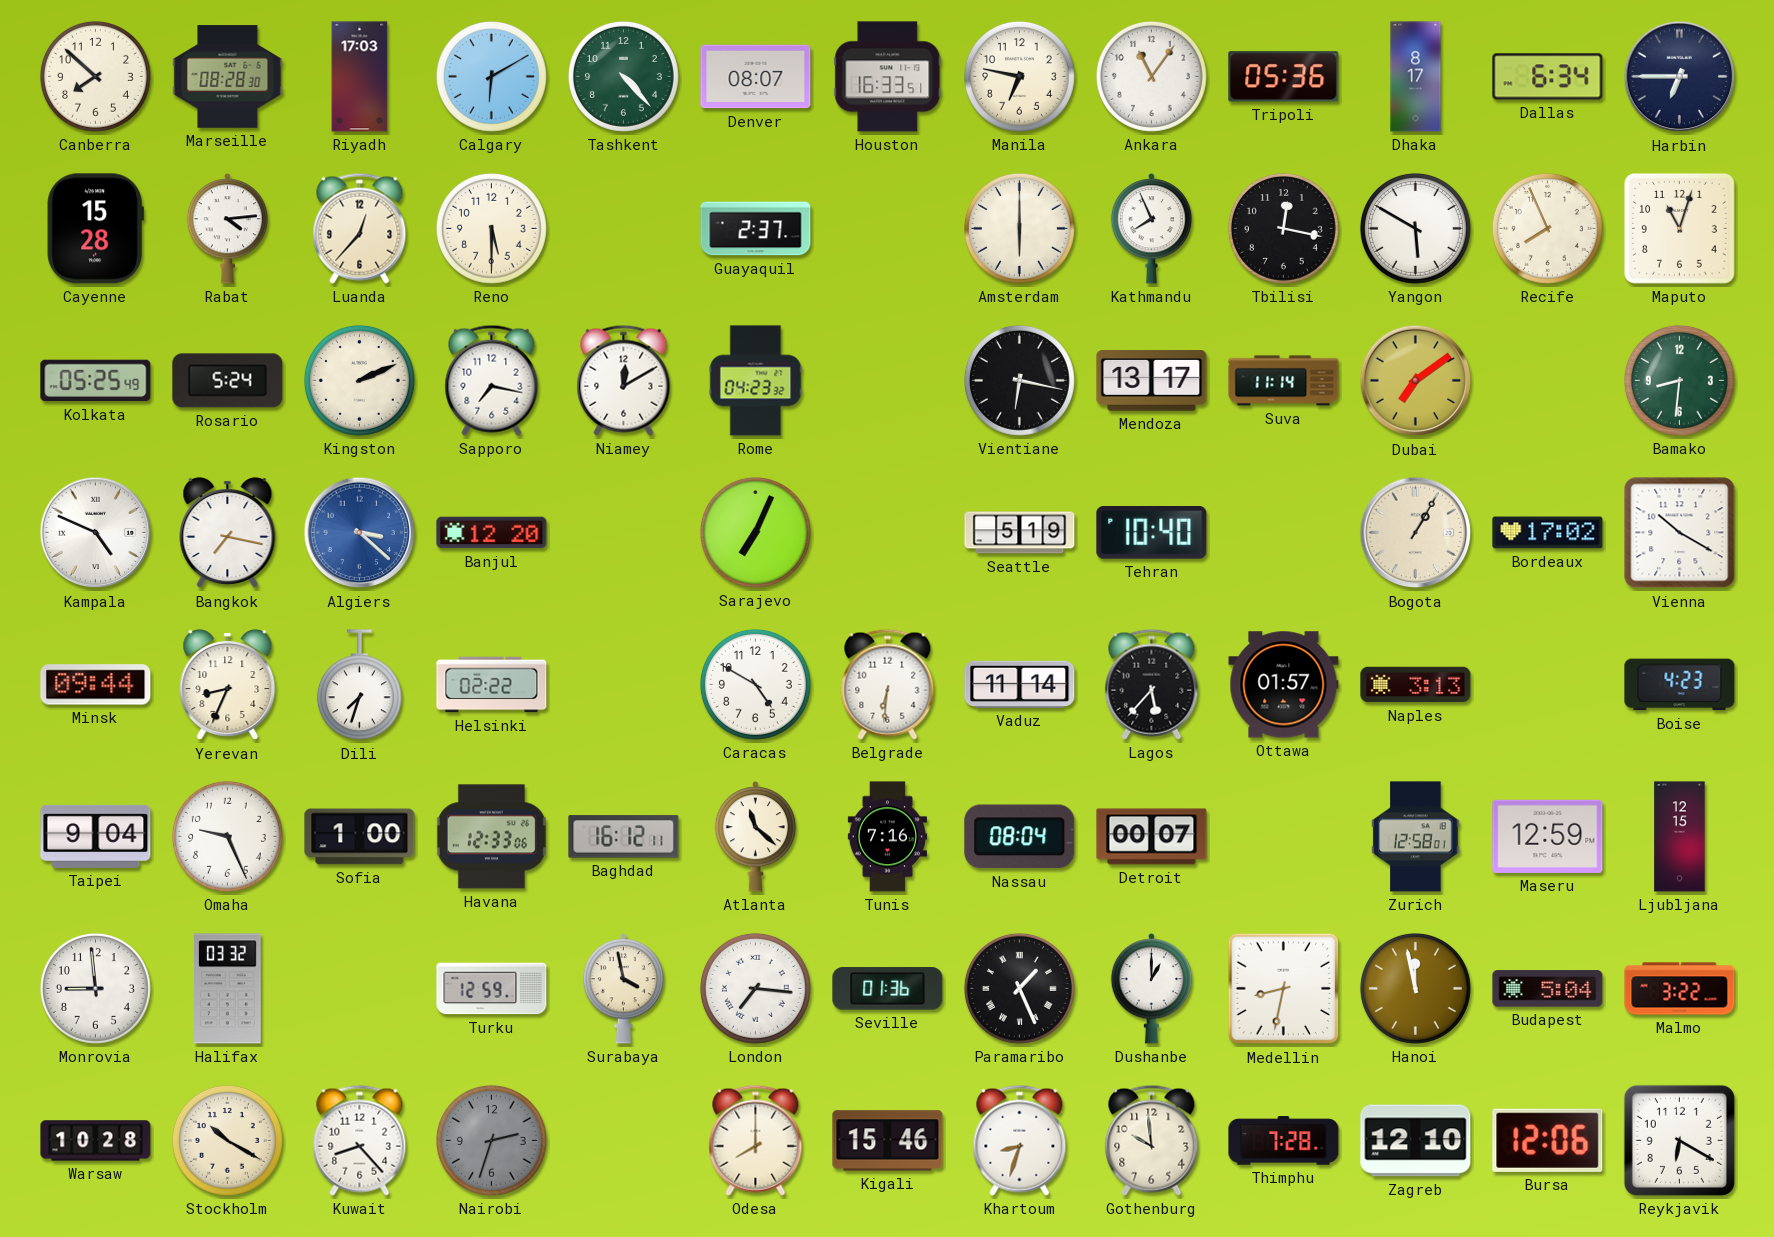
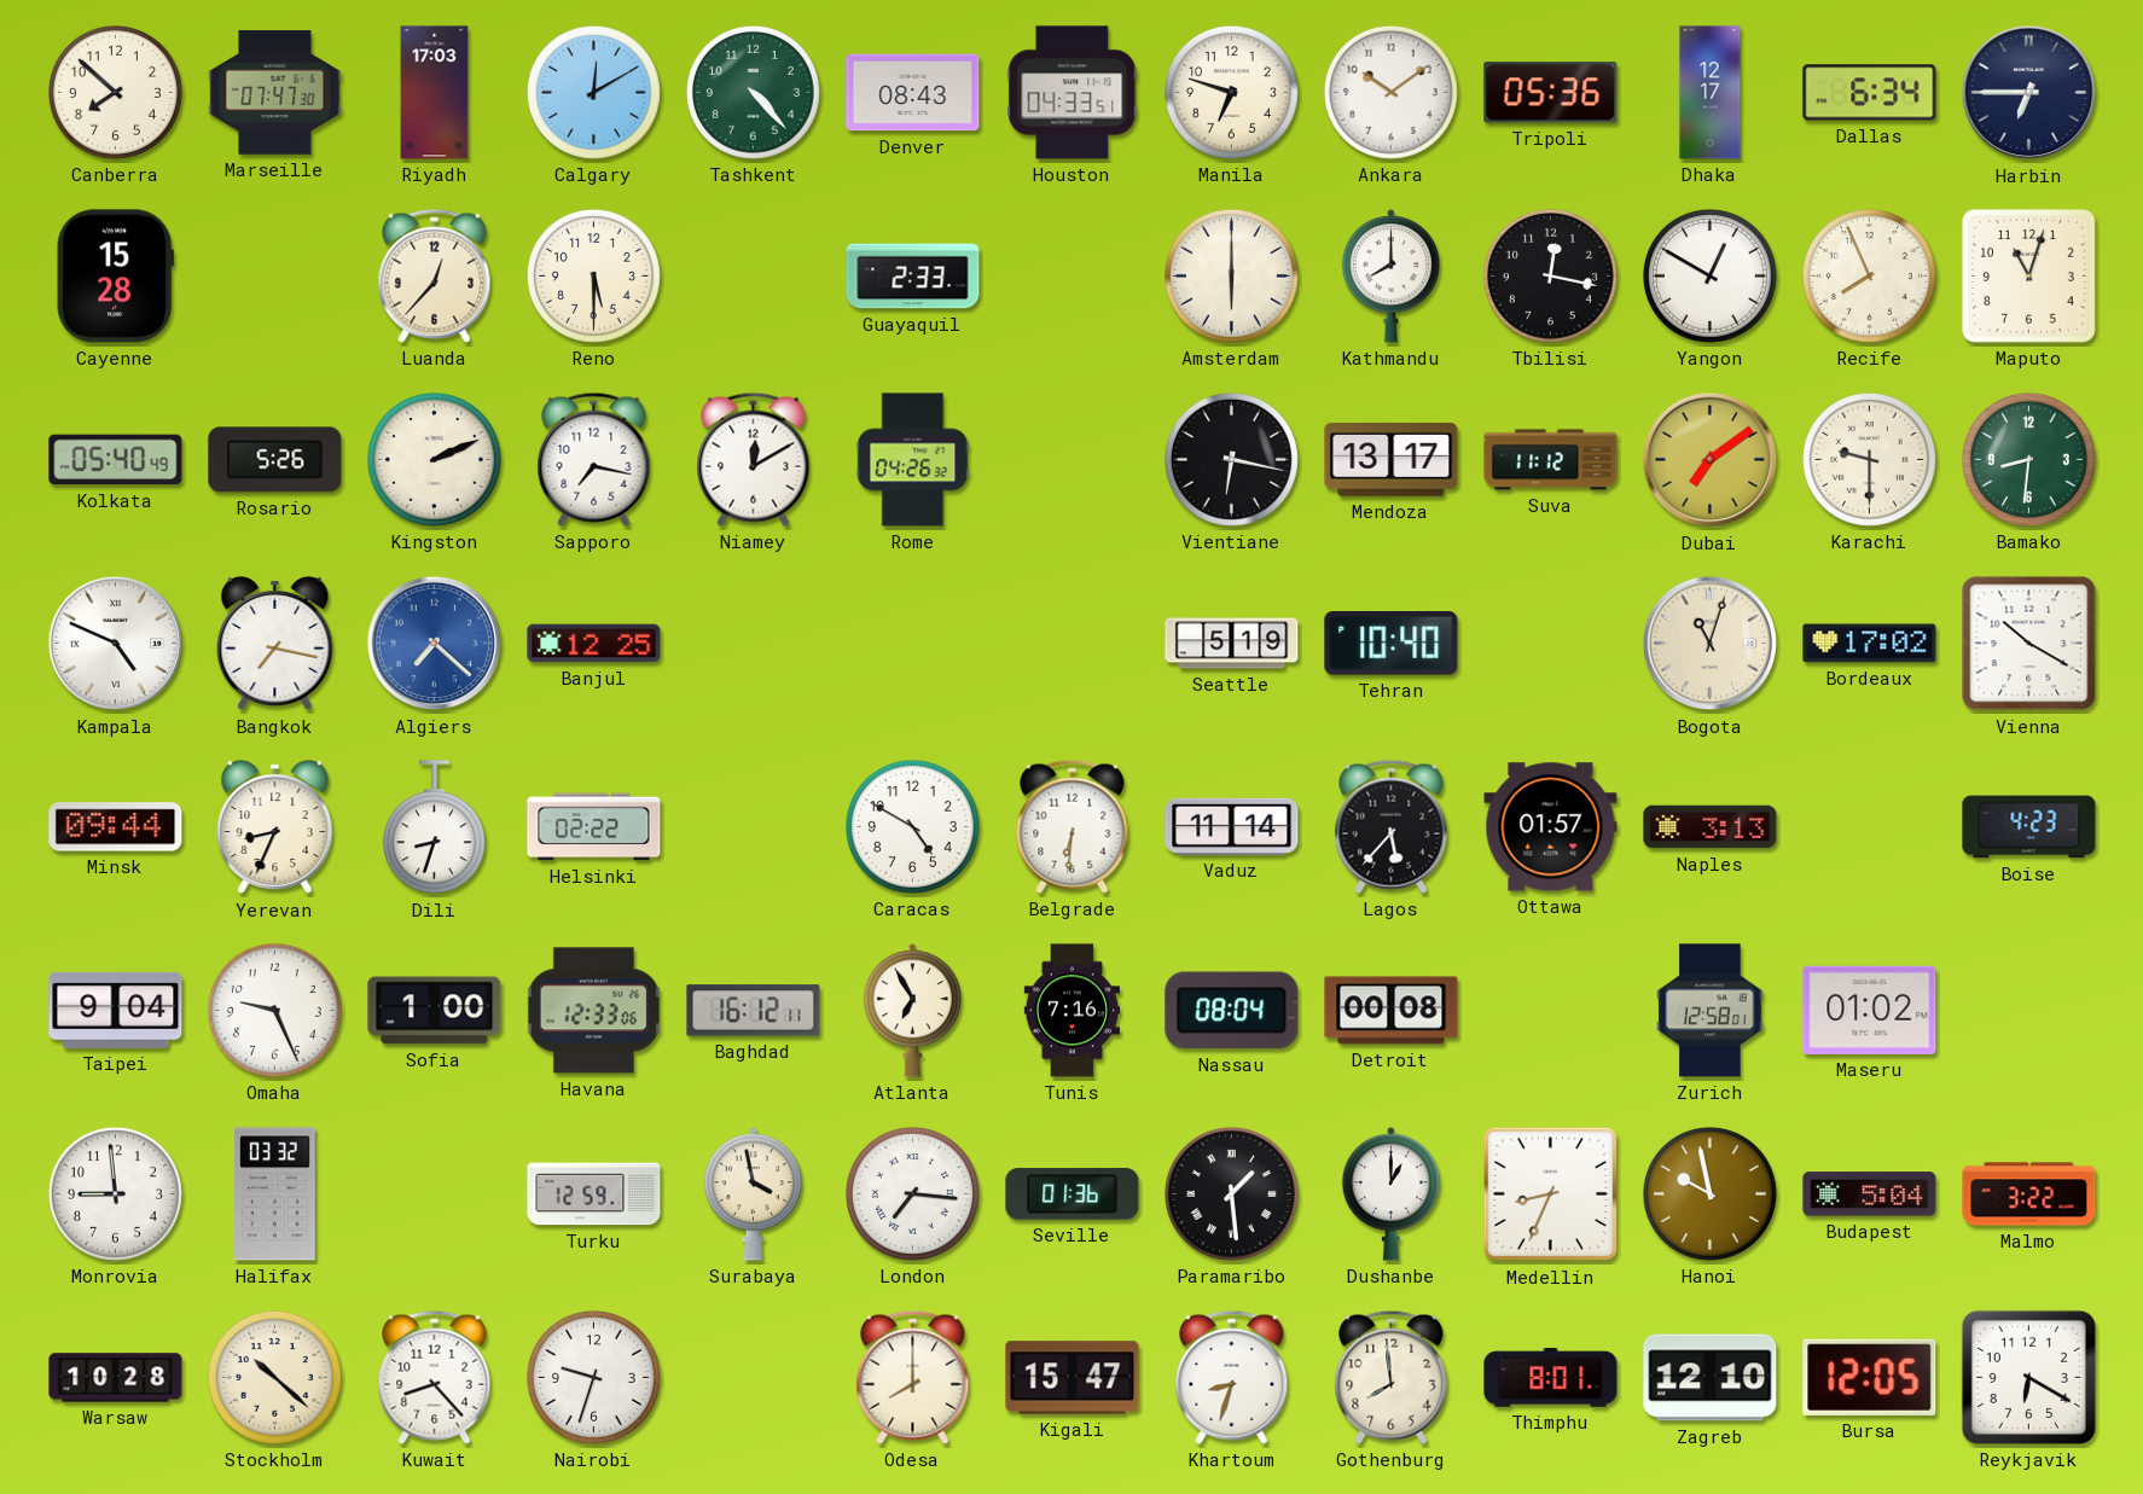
Marseille: 08:28 -> 07:47
Calgary: 6:10 -> 12:10
Denver: 08:07 -> 08:43
Houston: 16:33 -> 04:33
Manila: 6:47 -> 6:48
Ankara: 11:06 -> 10:09
Dhaka: 8:17 -> 12:17
Rabat: 4:14 -> none
Guayaquil: 2:37 -> 2:33
Kathmandu: 7:56 -> 8:00
Yangon: 5:50 -> 12:50
Kolkata: 05:25 -> 05:40
Rosario: 5:24 -> 5:26
Rome: 04:23 -> 04:26
Suva: 11:14 -> 11:12
Karachi: none -> 9:30
Algiers: 3:22 -> 7:22
Banjul: 12:20 -> 12:25
Sarajevo: 7:04 -> none
Bogota: 1:05 -> 11:03
Dili: 7:33 -> 8:33
Atlanta: 11:22 -> 6:55
Detroit: 00:07 -> 00:08
Maseru: 12:59 -> 01:02
Ljubljana: 12:15 -> none
Paramaribo: 1:26 -> 1:29
Medellin: 8:32 -> 8:34
Hanoi: 11:58 -> 9:58
Stockholm: 10:20 -> 10:22
Nairobi: 2:33 -> 9:33
Nairobi dial: grey -> white
Kigali: 15:46 -> 15:47
Gothenburg: 9:59 -> 7:59
Thimphu: 7:28 -> 8:01
Bursa: 12:06 -> 12:05
